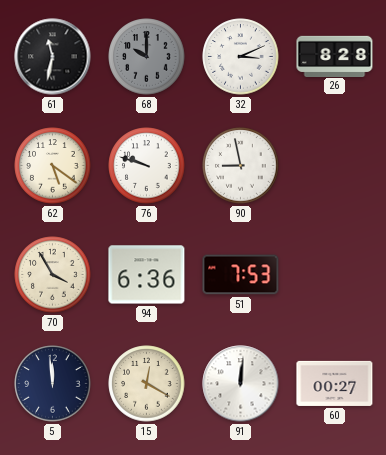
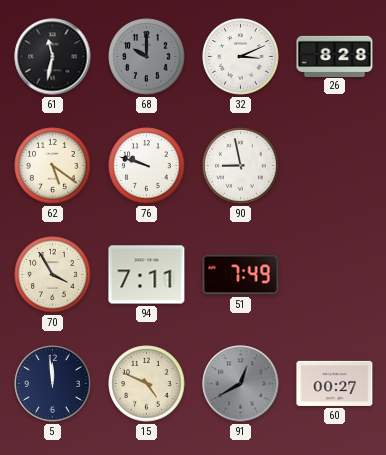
94: 6:36 -> 7:11
51: 7:53 -> 7:49
15: 12:20 -> 4:49
91: 12:01 -> 12:40
91 dial: white -> grey
